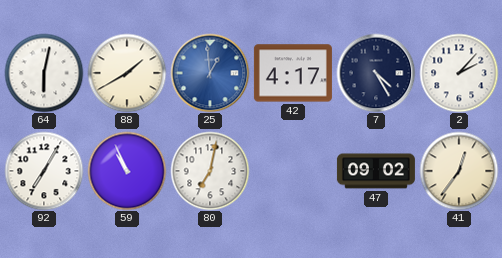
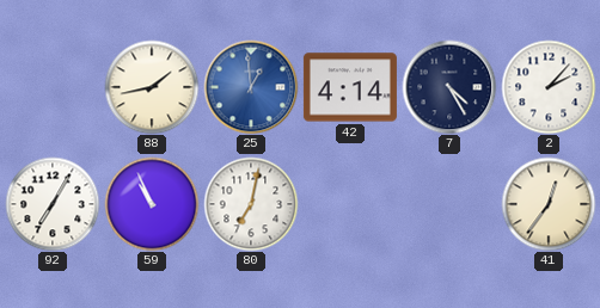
64: 6:02 -> none
88: 1:40 -> 1:43
42: 4:17 -> 4:14
47: 09:02 -> none
